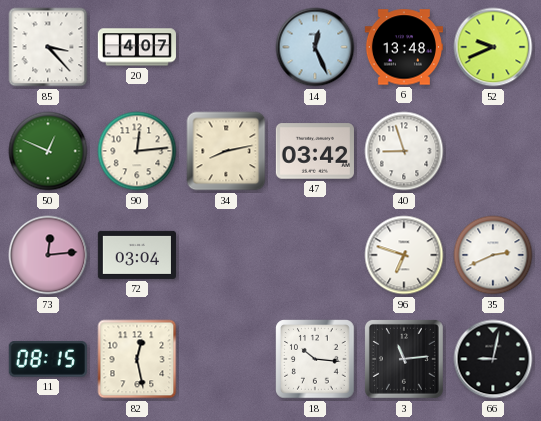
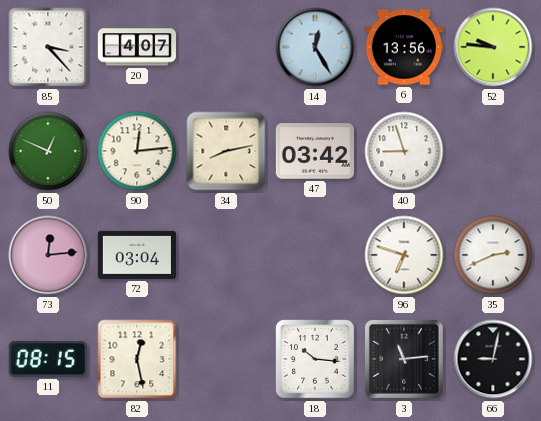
14: 12:26 -> 12:25
6: 13:48 -> 13:56
52: 9:41 -> 9:46
